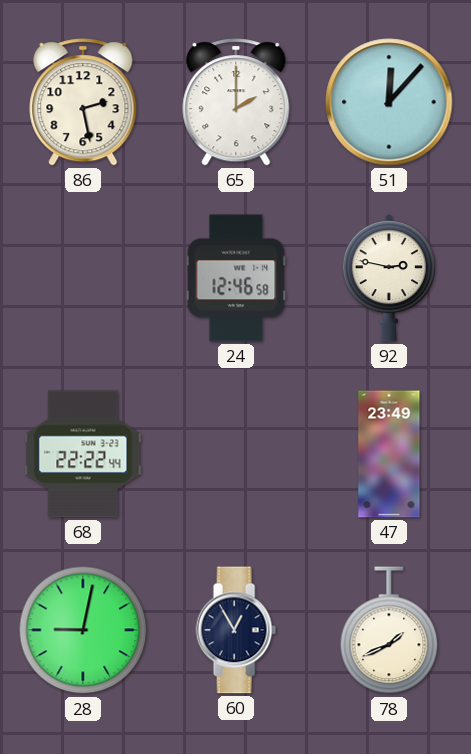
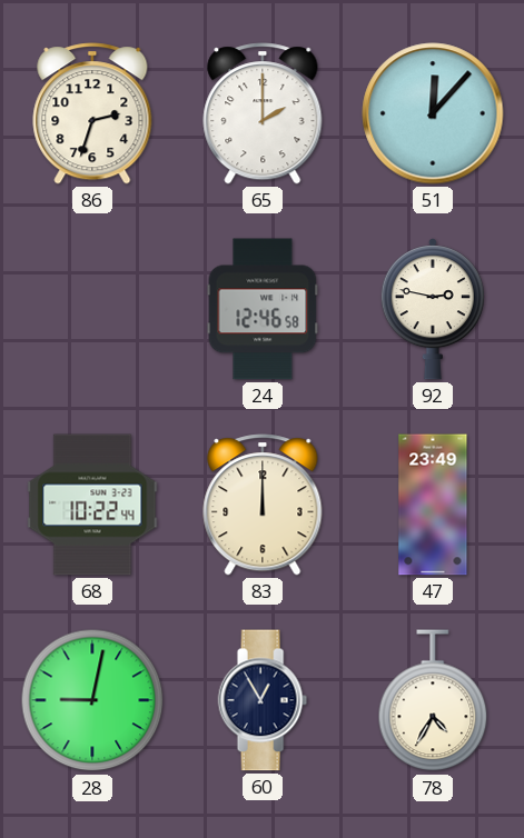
86: 2:28 -> 2:33
68: 22:22 -> 10:22
83: none -> 12:00
78: 1:41 -> 4:35
